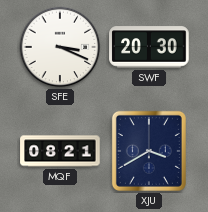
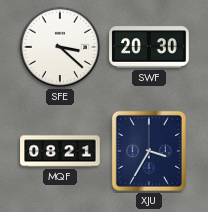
SFE: 3:19 -> 3:22
XJU: 3:40 -> 3:35
